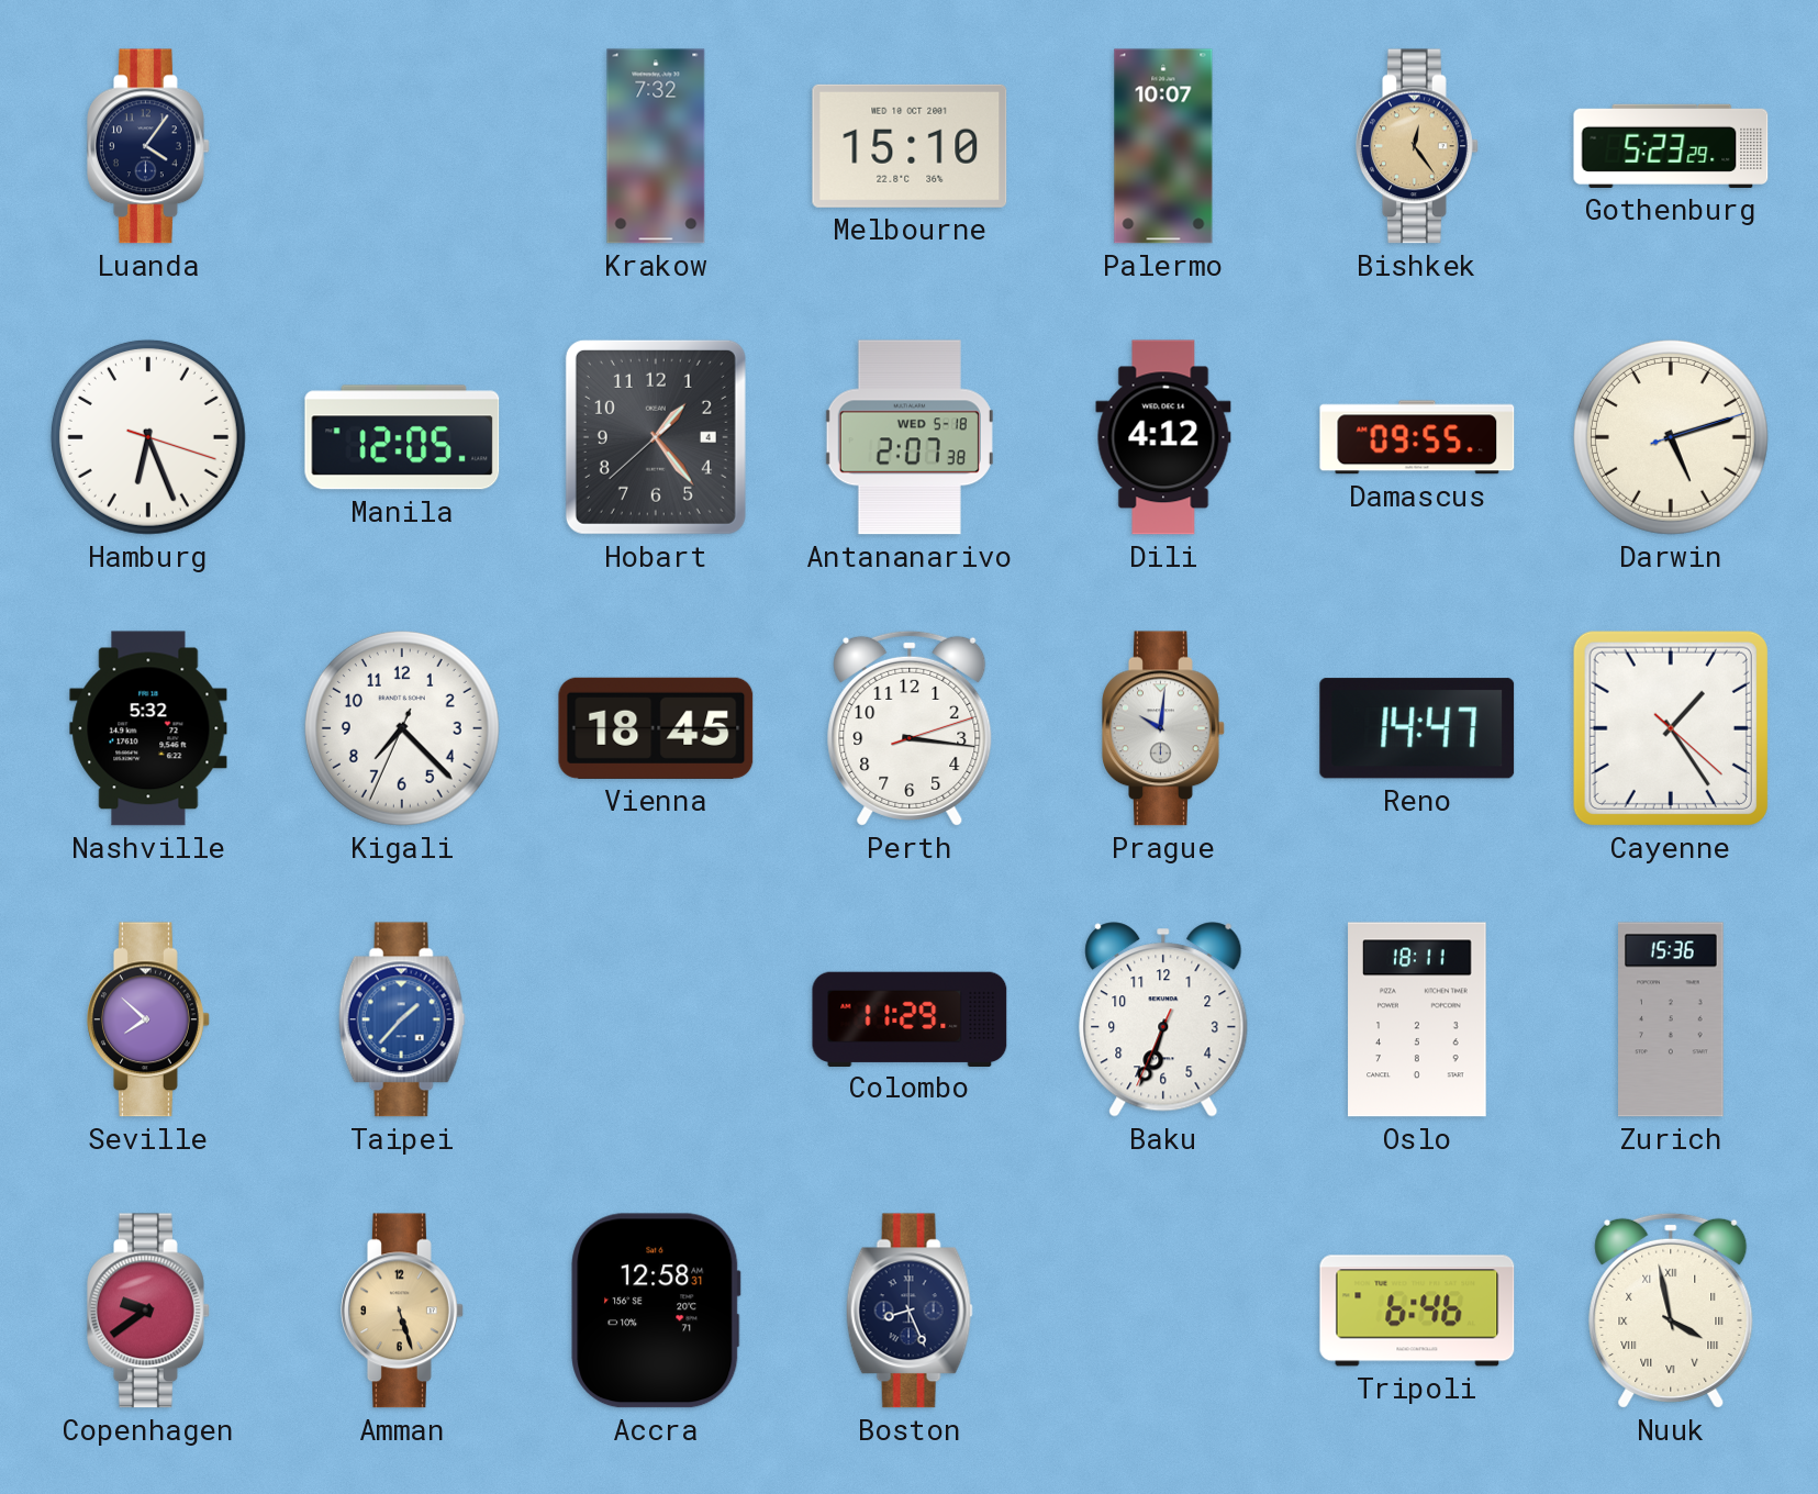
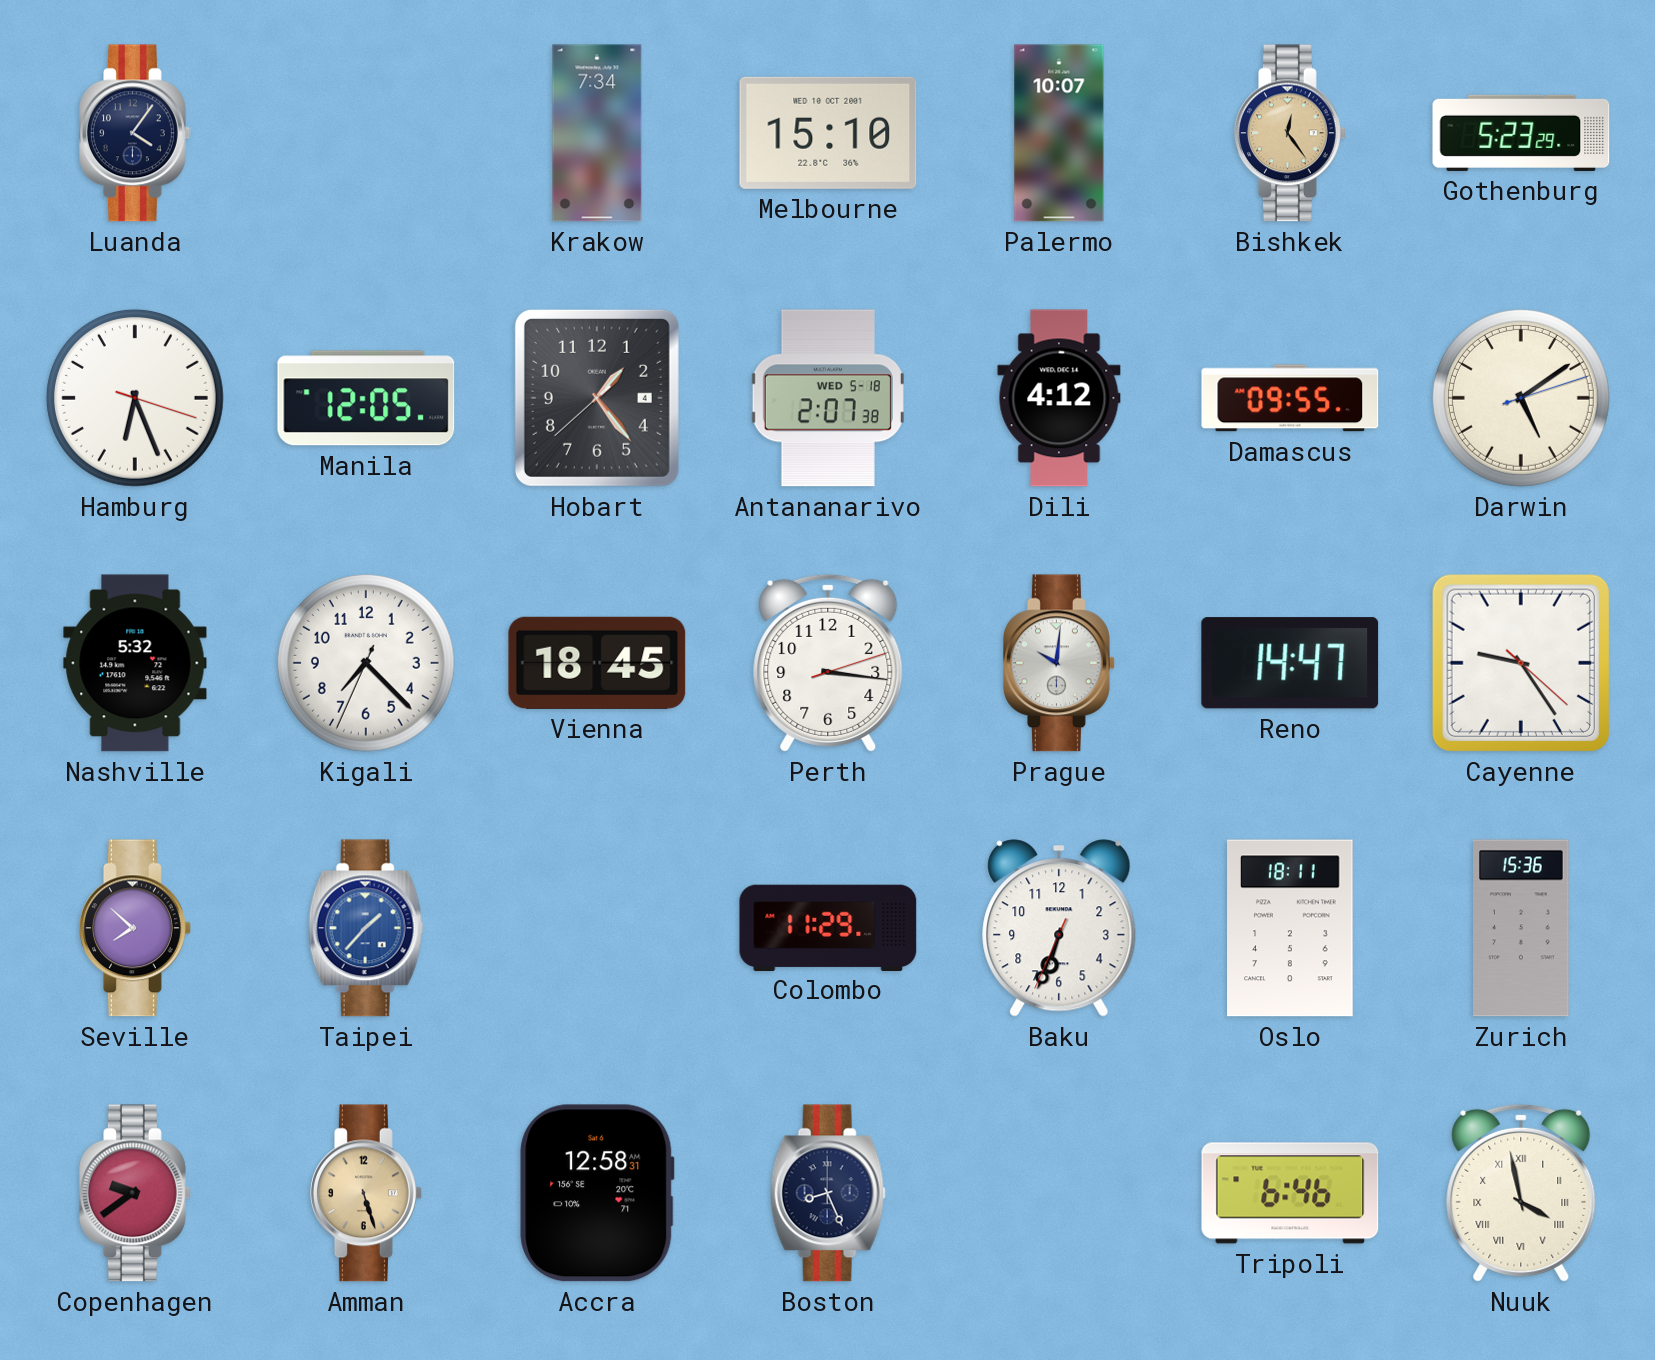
Krakow: 7:32 -> 7:34
Darwin: 5:12 -> 5:09
Cayenne: 1:24 -> 9:24
